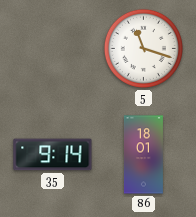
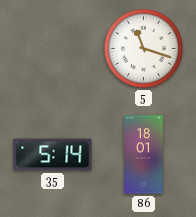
35: 9:14 -> 5:14
